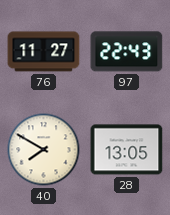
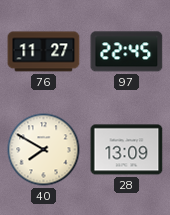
97: 22:43 -> 22:45
28: 13:05 -> 13:09
